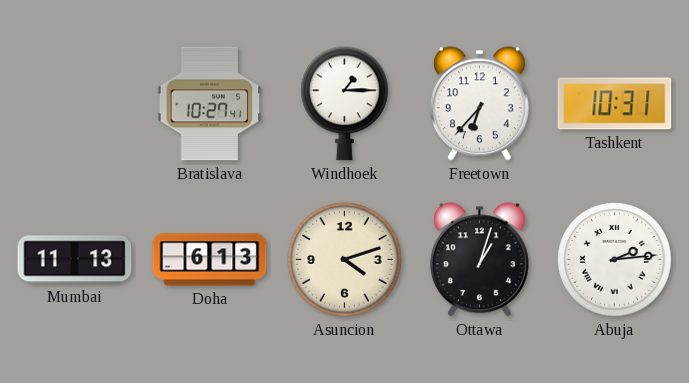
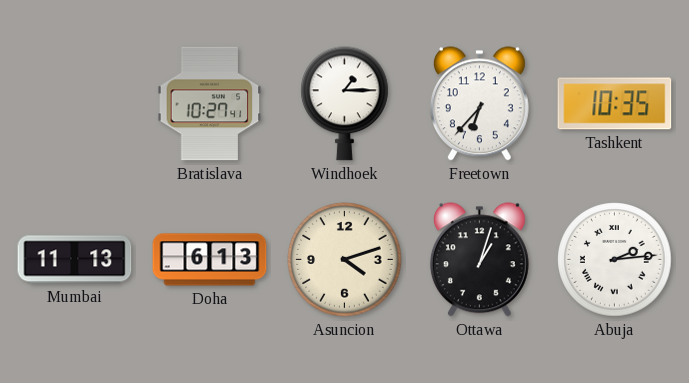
Tashkent: 10:31 -> 10:35
